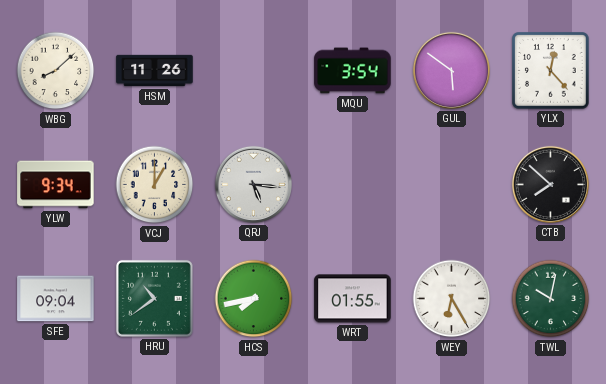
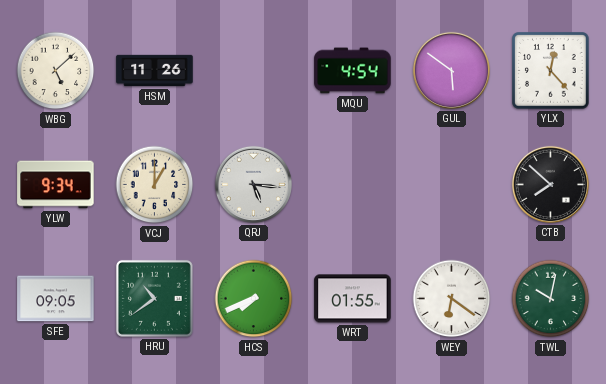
WBG: 8:08 -> 5:08
MQU: 3:54 -> 4:54
SFE: 09:04 -> 09:05
HCS: 7:43 -> 7:41
WEY: 6:25 -> 6:21
